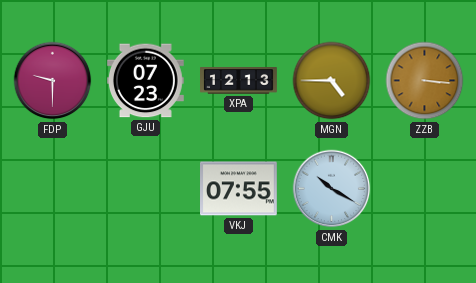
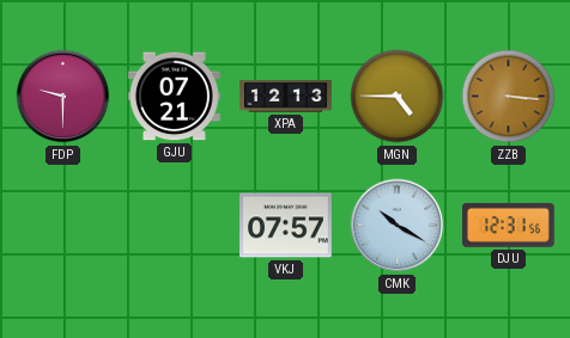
GJU: 07:23 -> 07:21
VKJ: 07:55 -> 07:57
DJU: none -> 12:31
